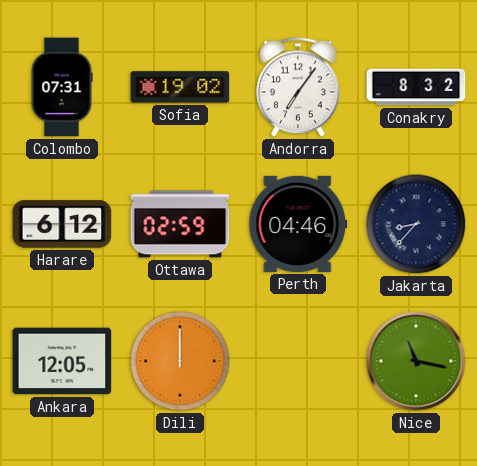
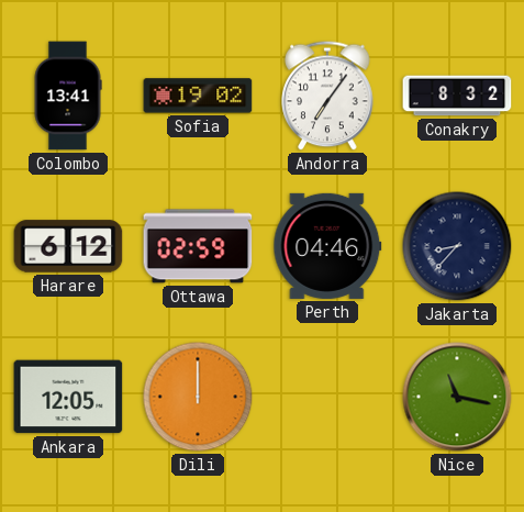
Colombo: 07:31 -> 13:41
